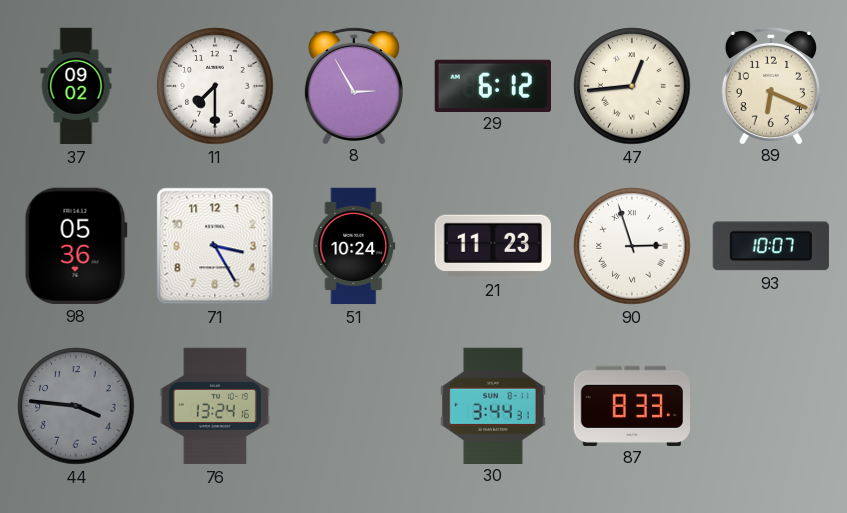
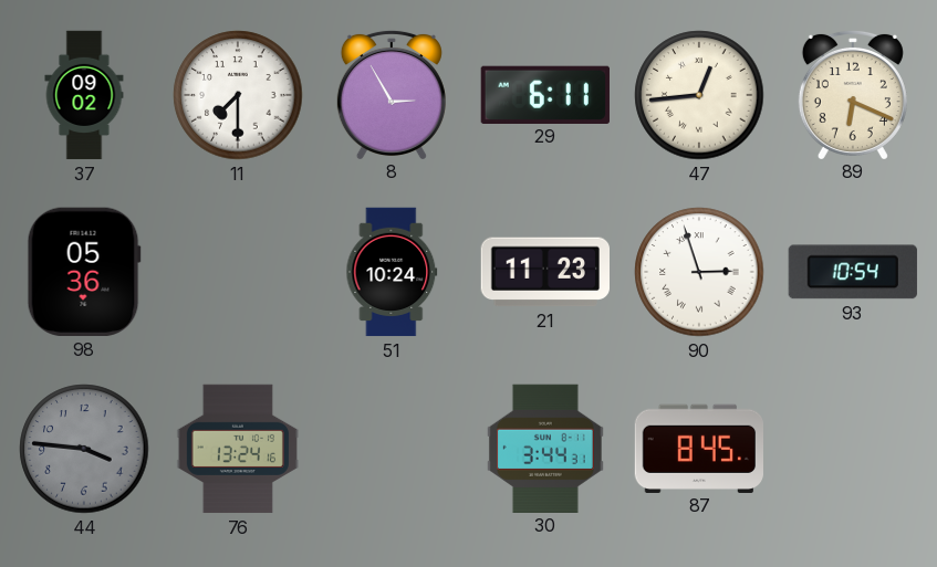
29: 6:12 -> 6:11
71: 3:25 -> none
93: 10:07 -> 10:54
87: 8:33 -> 8:45
